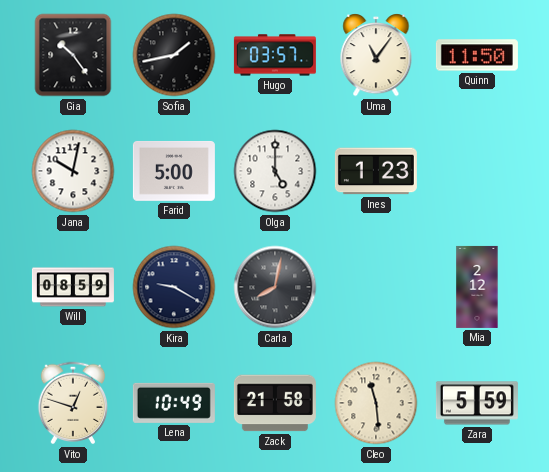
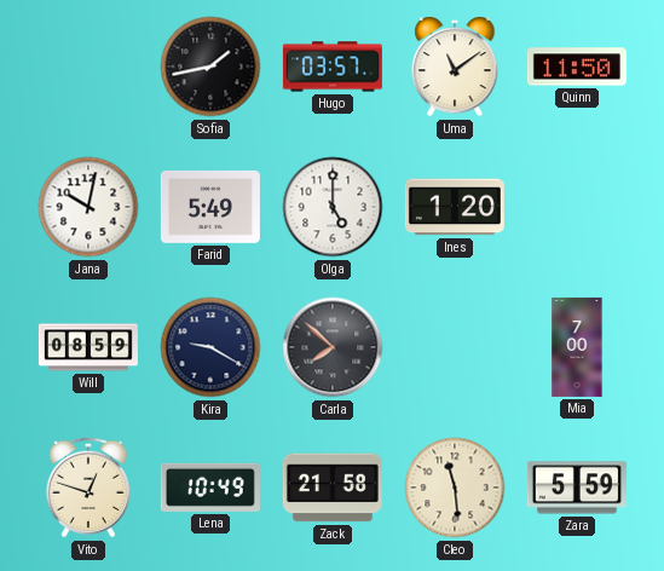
Gia: 10:24 -> none
Uma: 11:06 -> 11:09
Farid: 5:00 -> 5:49
Ines: 1:23 -> 1:20
Carla: 8:02 -> 7:52
Mia: 2:12 -> 7:00
